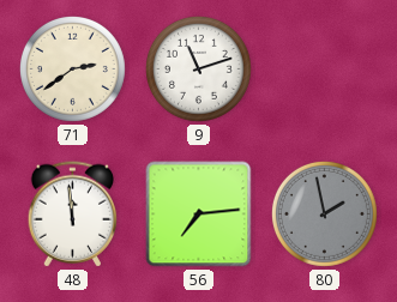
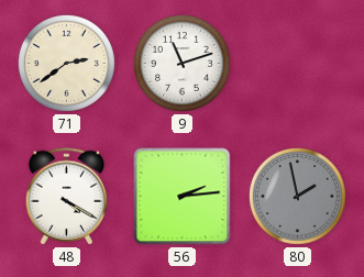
48: 11:59 -> 4:20
56: 7:14 -> 2:14
